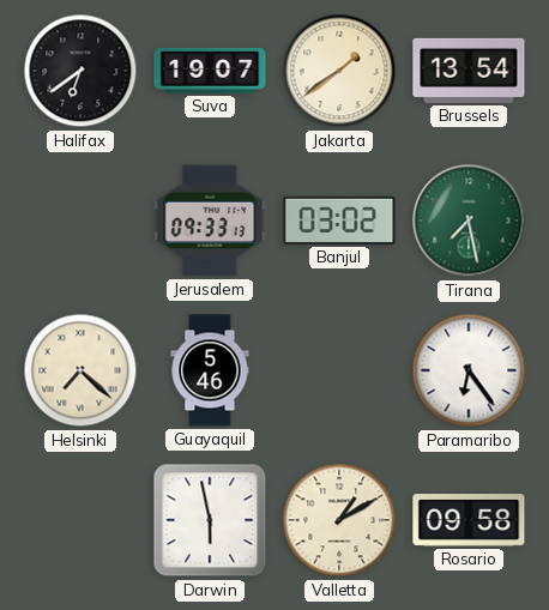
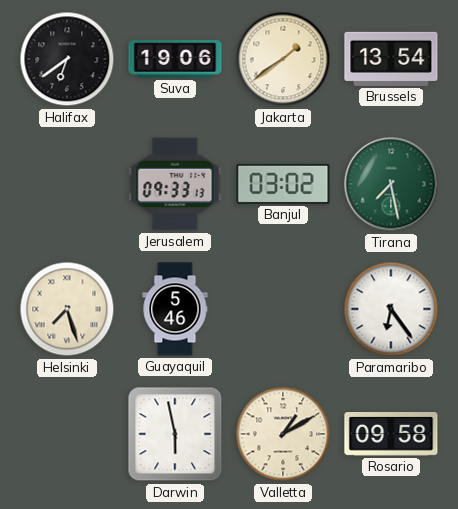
Suva: 19:07 -> 19:06
Helsinki: 7:22 -> 7:27
